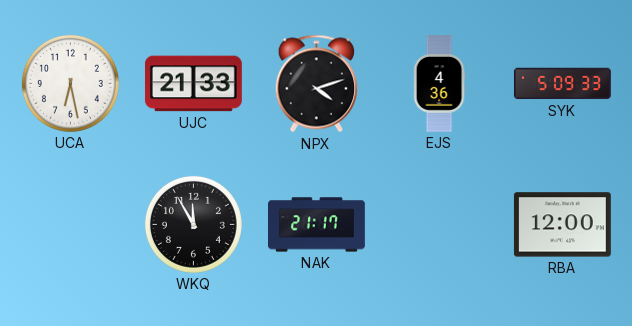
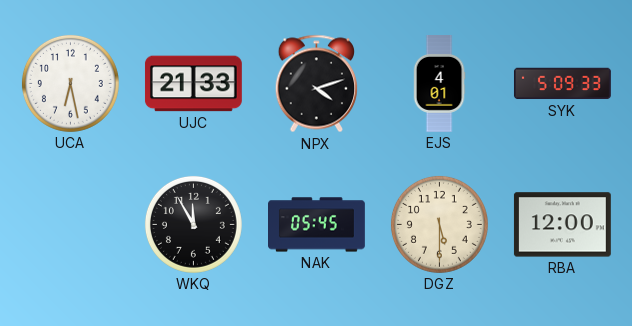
EJS: 4:36 -> 4:01
NAK: 21:17 -> 05:45
DGZ: none -> 5:30
